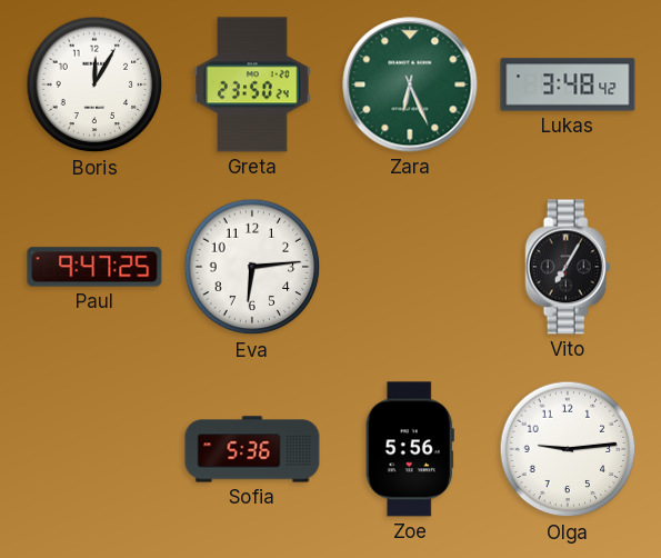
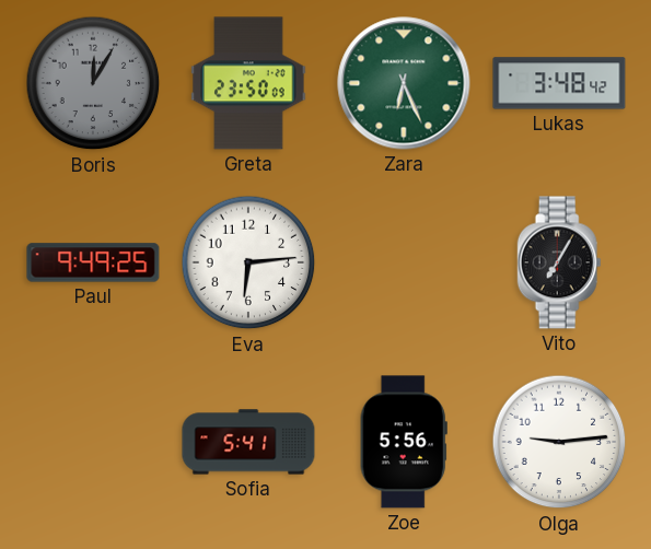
Boris dial: white -> grey
Greta: 23:50:24 -> 23:50:09
Paul: 9:47 -> 9:49
Sofia: 5:36 -> 5:41
